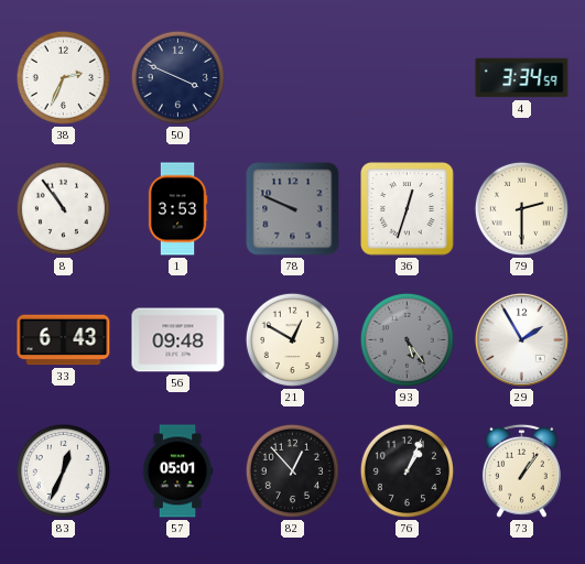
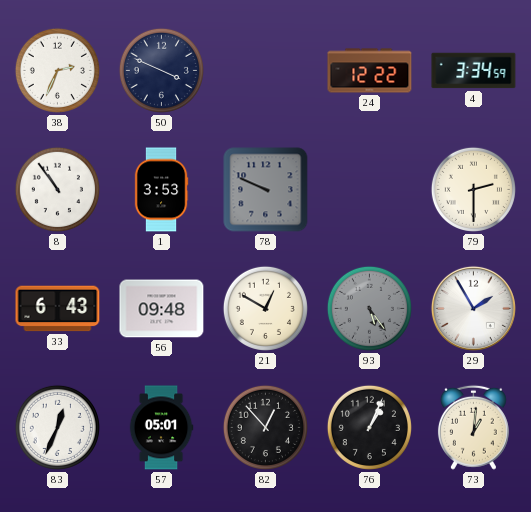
24: none -> 12:22
36: 12:33 -> none
73: 1:06 -> 1:01
